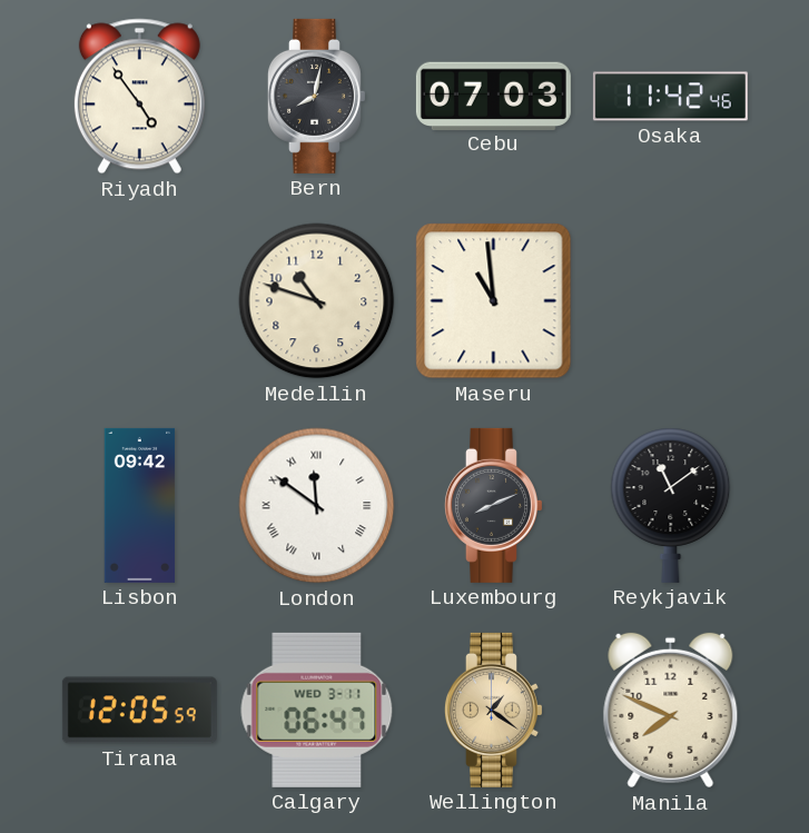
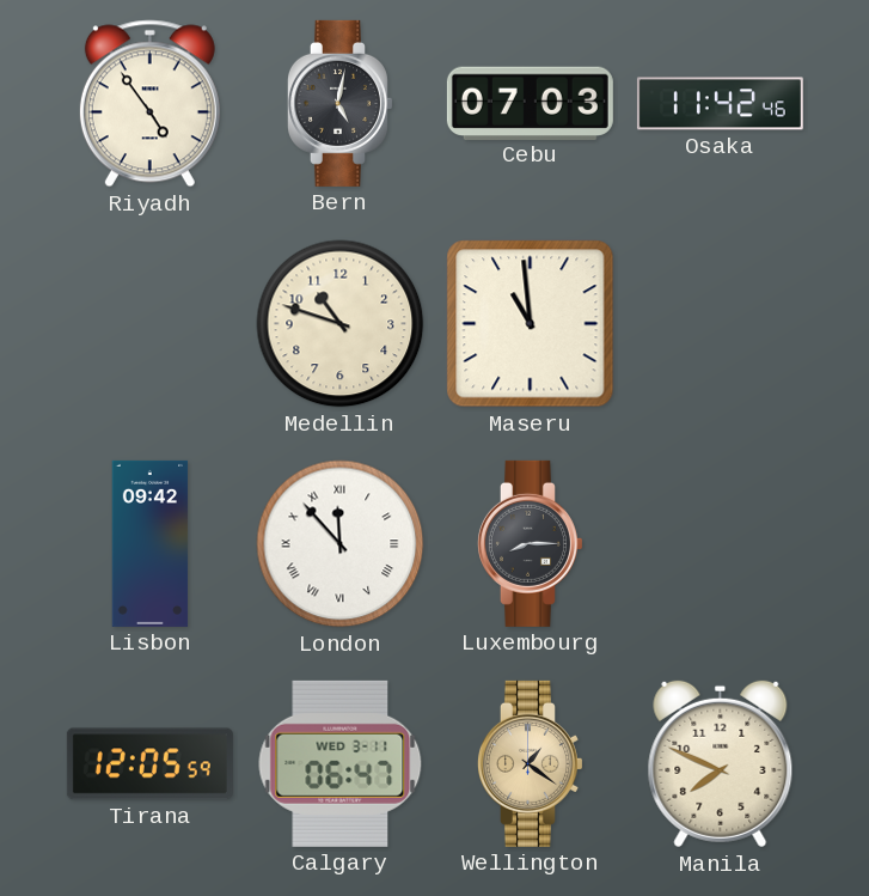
Bern: 8:02 -> 5:02
London: 11:51 -> 11:53
Luxembourg: 8:11 -> 8:15
Reykjavik: 11:09 -> none
